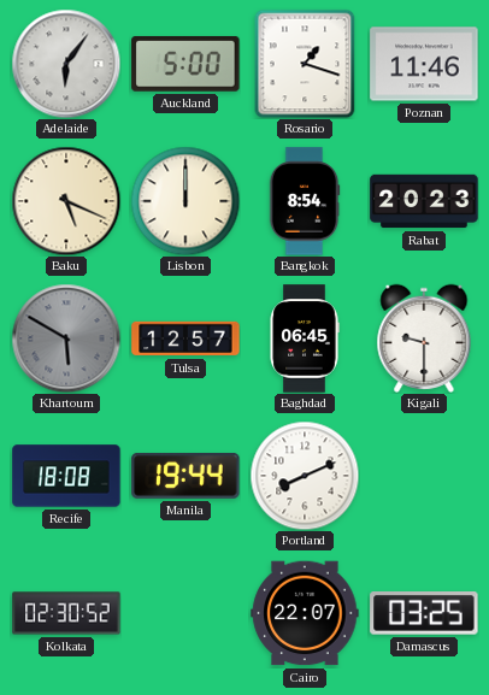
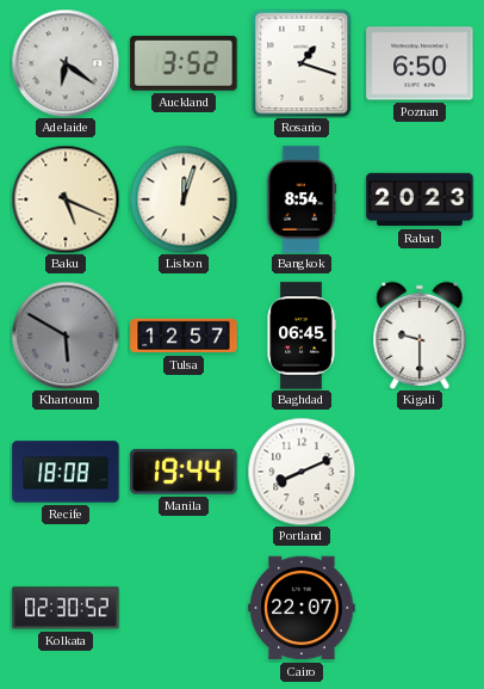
Adelaide: 6:06 -> 6:21
Auckland: 5:00 -> 3:52
Poznan: 11:46 -> 6:50
Lisbon: 12:00 -> 12:03
Damascus: 03:25 -> none
